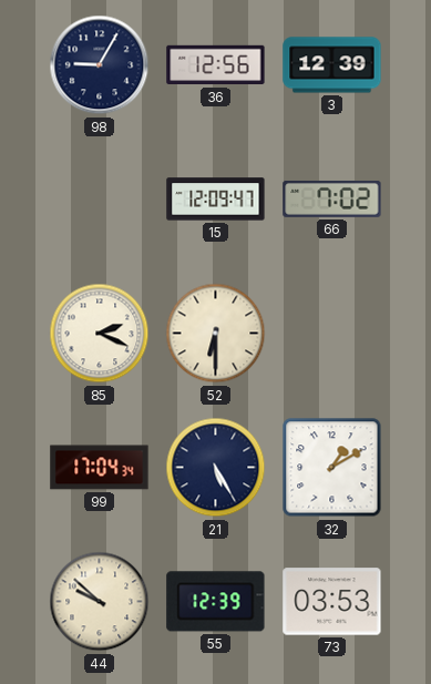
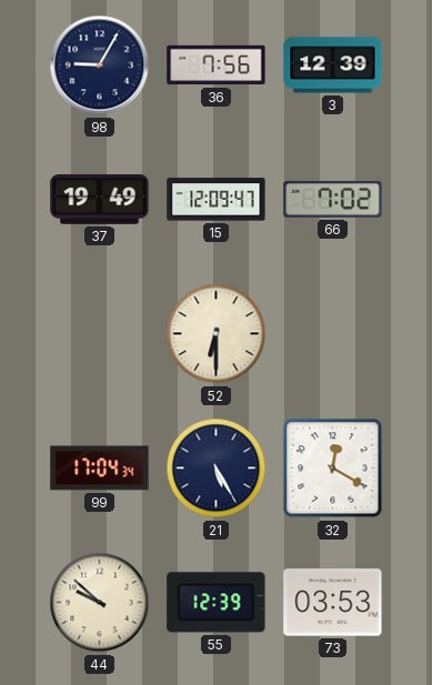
36: 12:56 -> 7:56
37: none -> 19:49
85: 2:19 -> none
32: 1:10 -> 12:20
